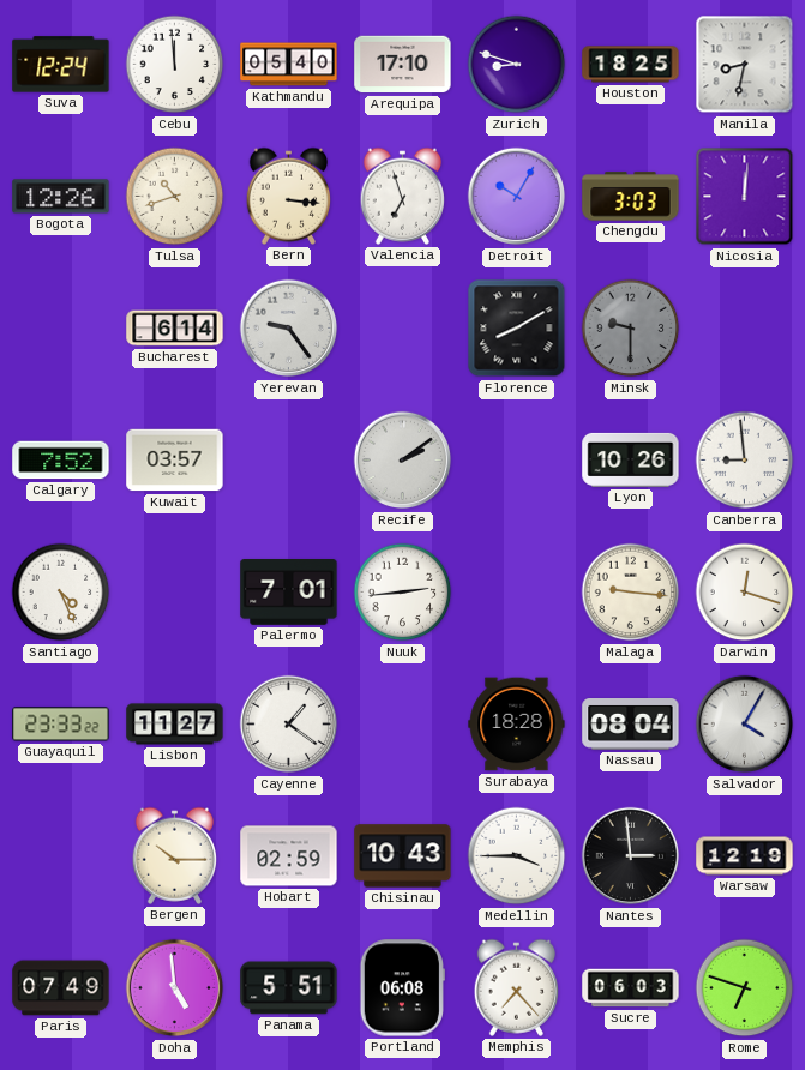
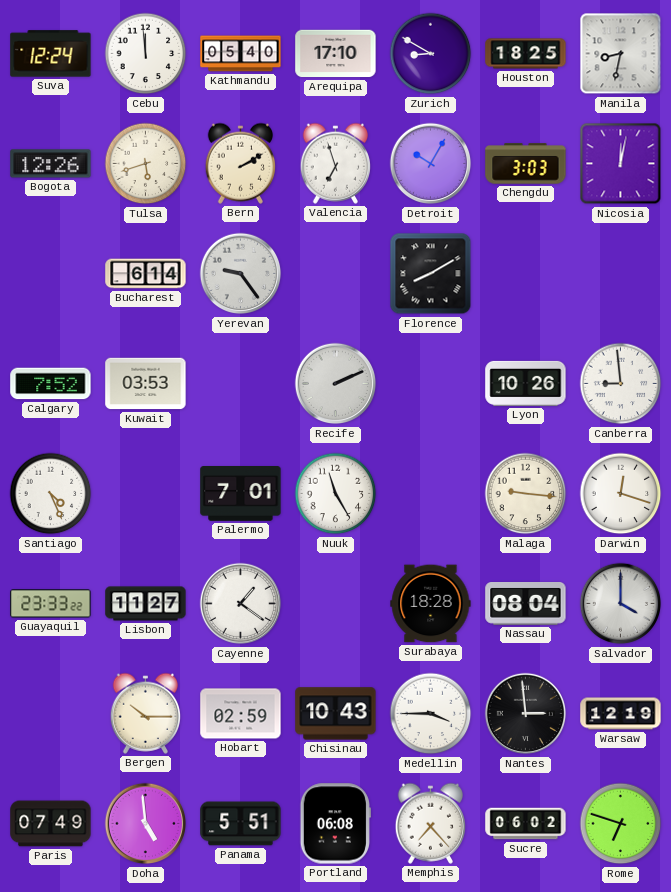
Zurich: 8:48 -> 8:50
Tulsa: 10:42 -> 5:42
Bern: 3:16 -> 2:10
Nicosia: 12:01 -> 12:02
Minsk: 9:30 -> none
Kuwait: 03:57 -> 03:53
Recife: 2:09 -> 2:11
Nuuk: 2:44 -> 11:25
Salvador: 4:05 -> 4:00
Sucre: 06:03 -> 06:02
